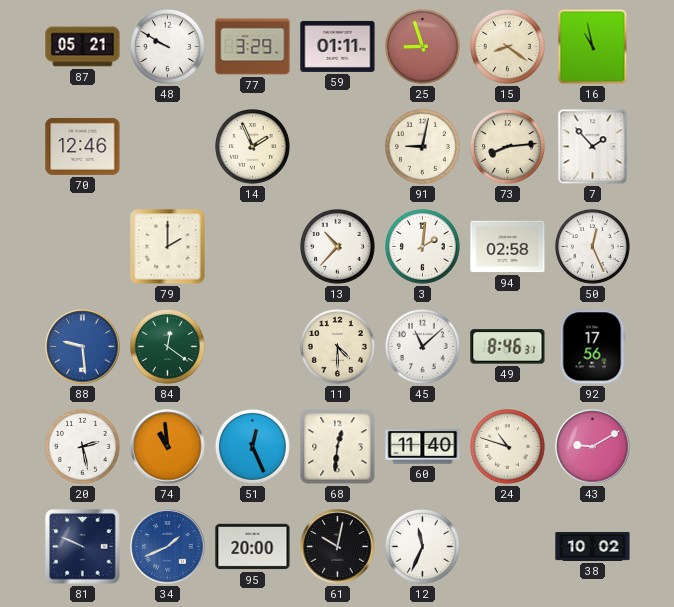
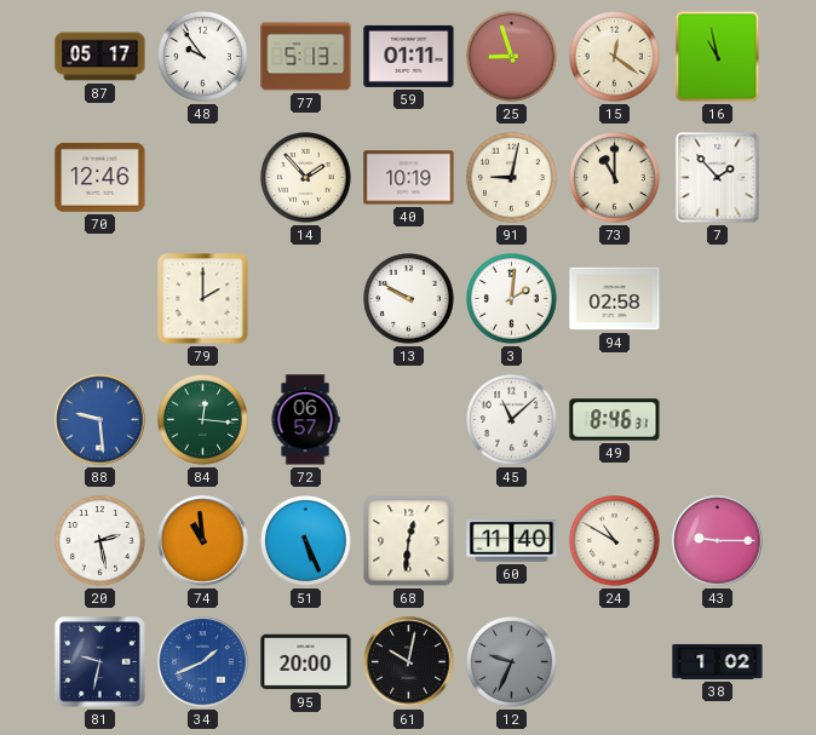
87: 05:21 -> 05:17
48: 9:50 -> 9:54
77: 3:29 -> 5:13
15: 8:21 -> 12:21
14: 1:56 -> 1:53
40: none -> 10:19
73: 8:14 -> 11:00
13: 10:37 -> 9:50
50: 12:26 -> none
84: 12:21 -> 12:16
72: none -> 06:57
11: 4:30 -> none
92: 17:56 -> none
51: 12:26 -> 5:26
24: 10:48 -> 10:50
43: 9:10 -> 9:15
81: 9:49 -> 9:32
12: 11:34 -> 9:34
12 dial: white -> grey
38: 10:02 -> 1:02
